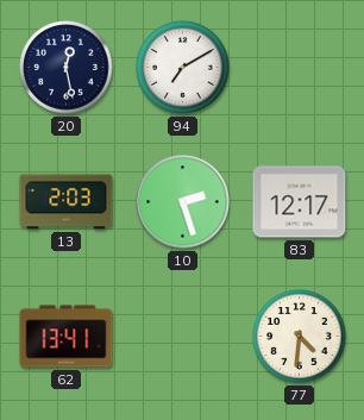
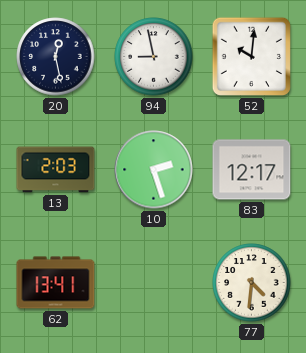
94: 7:10 -> 8:58
52: none -> 10:01
